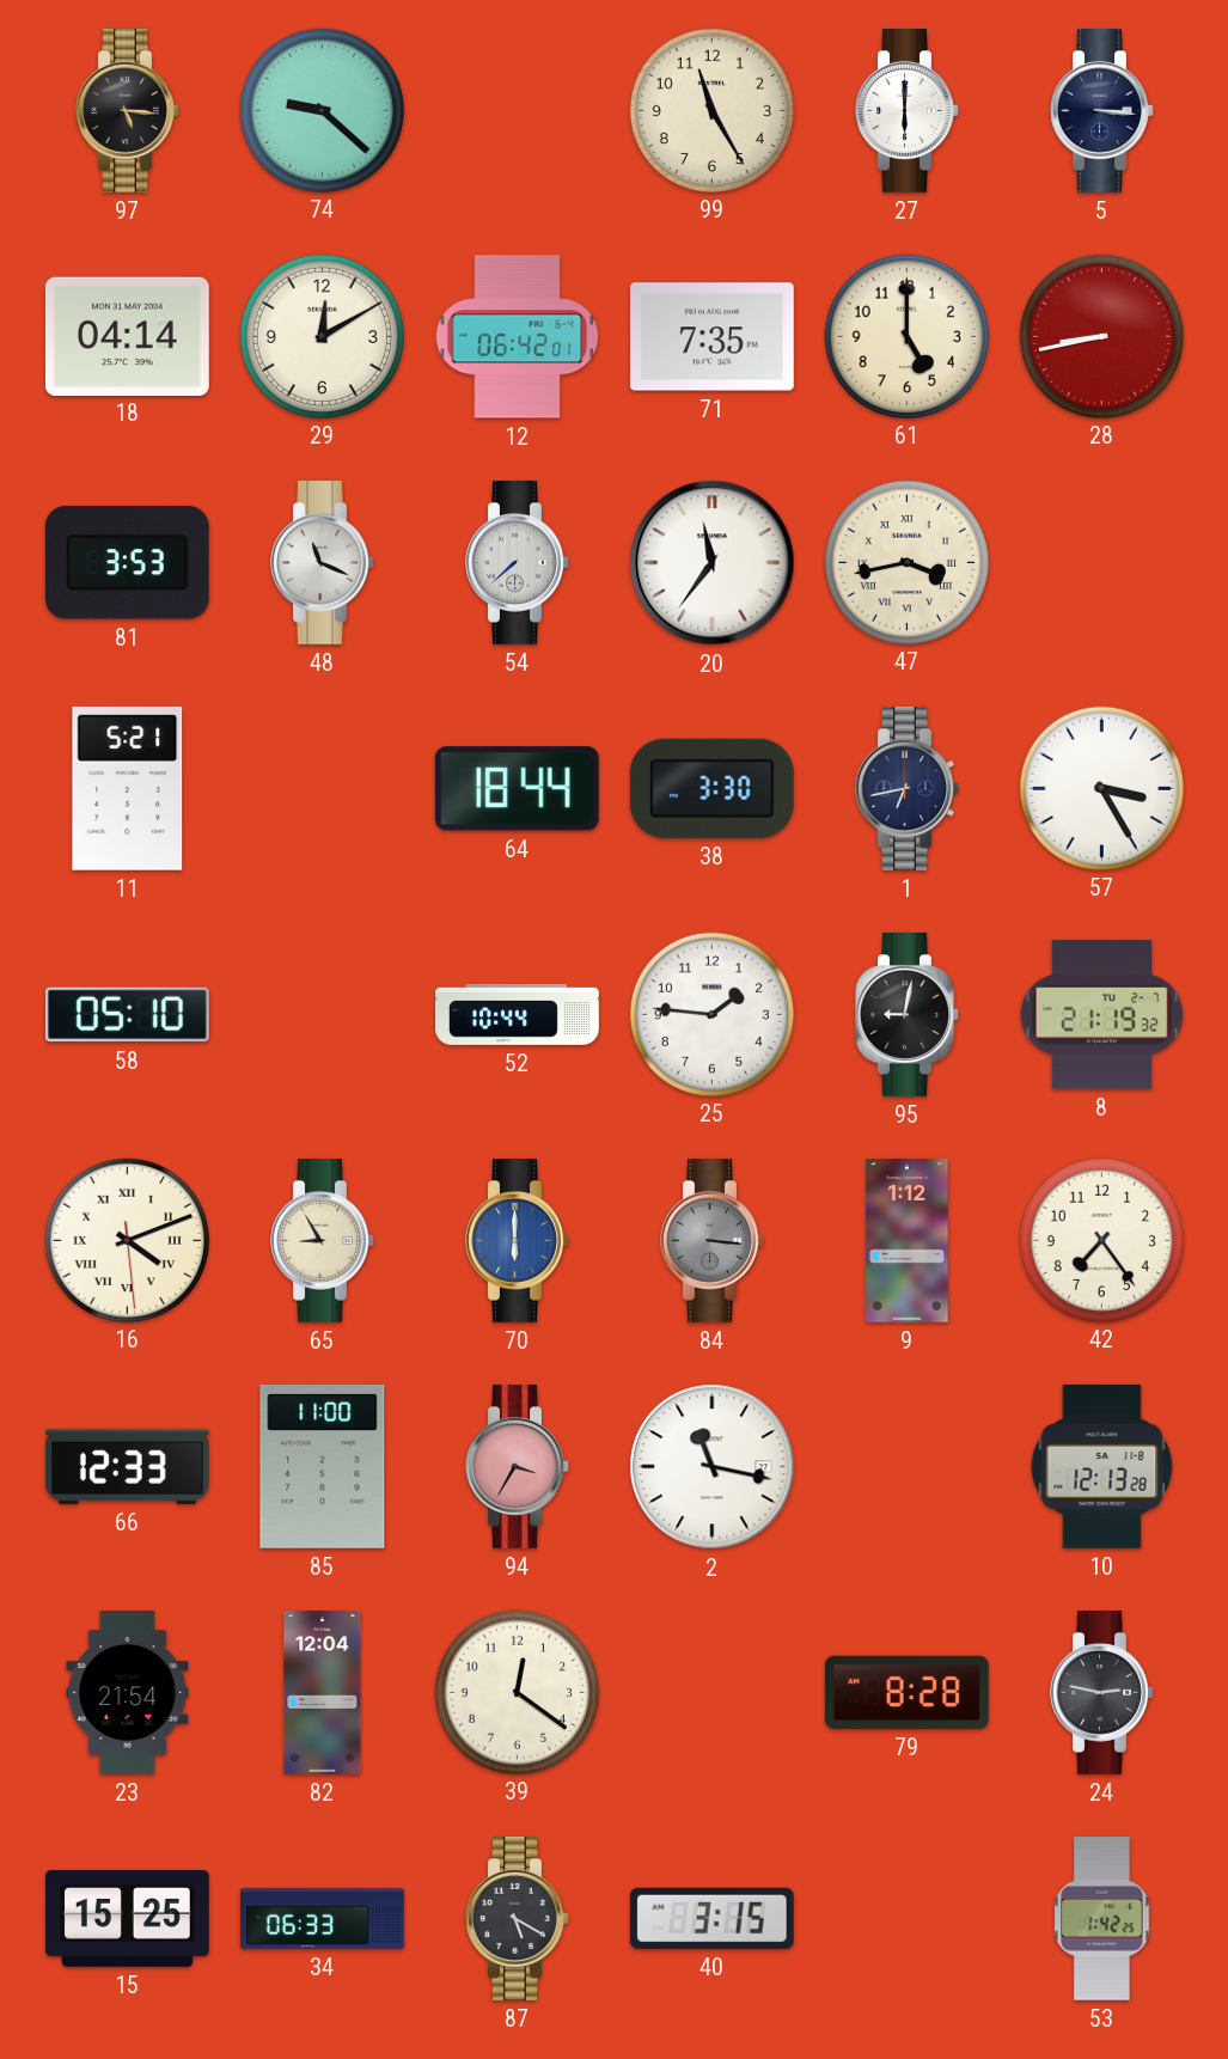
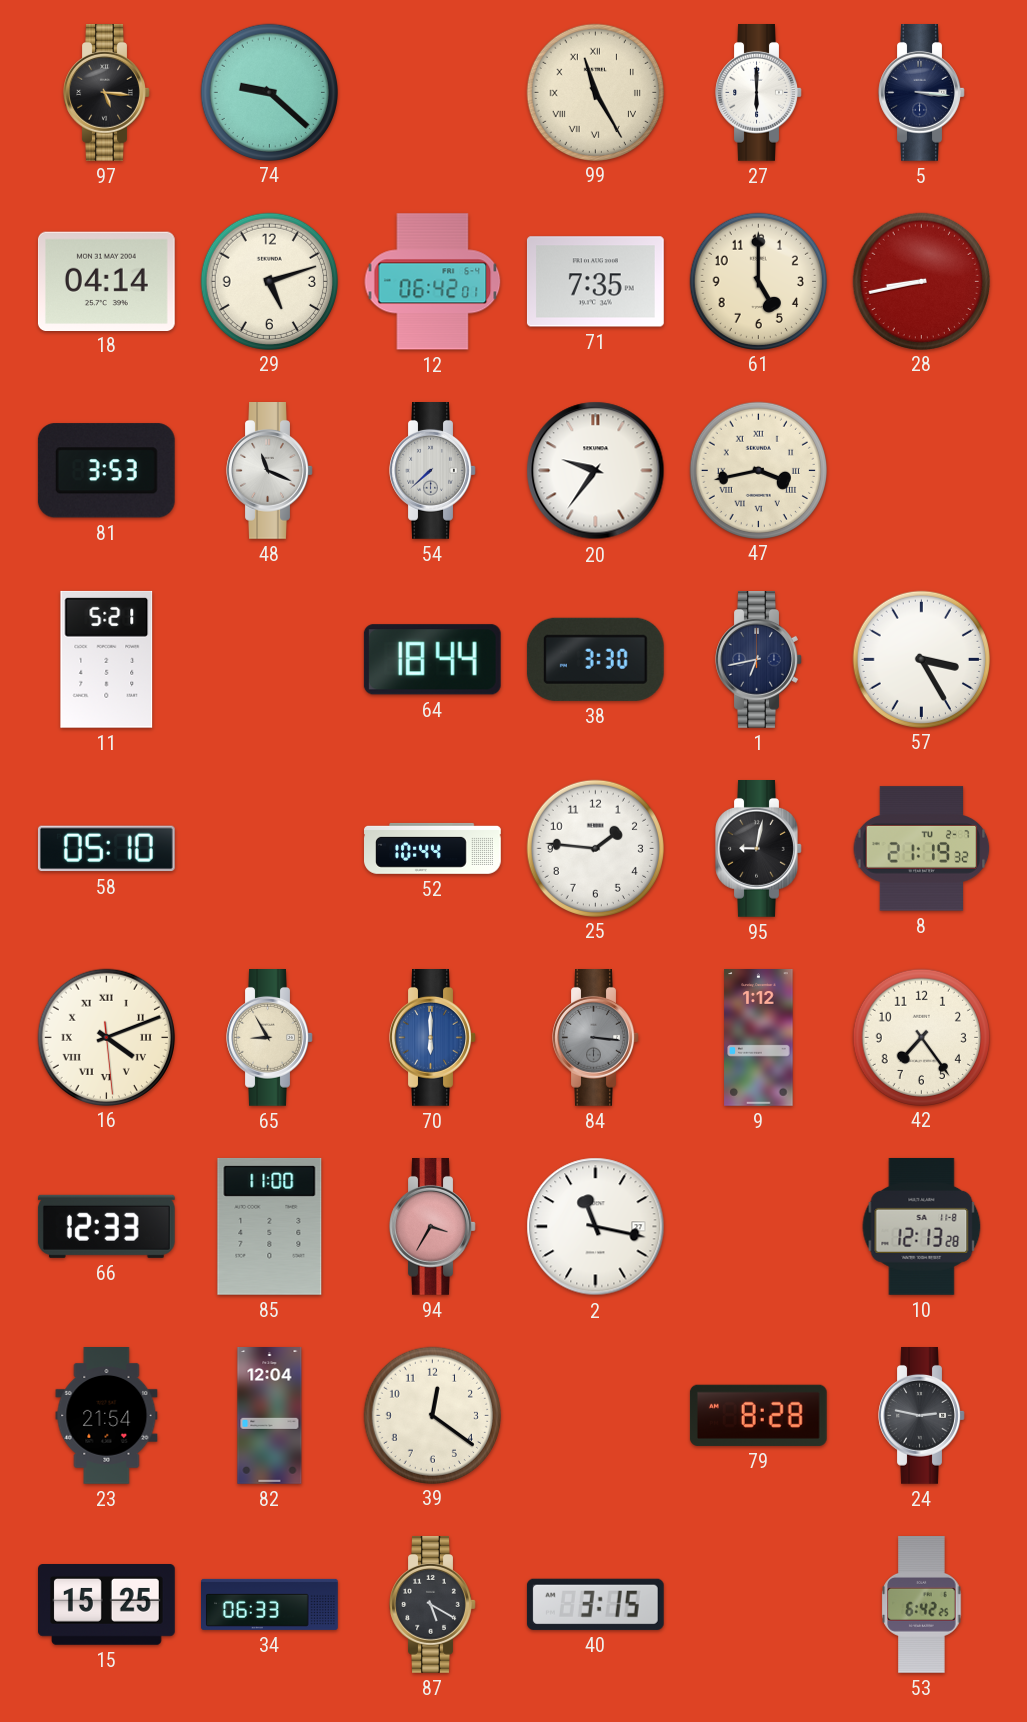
99 numerals: Arabic -> Roman
29: 12:10 -> 5:12
20: 11:36 -> 9:36
53: 1:42 -> 6:42
